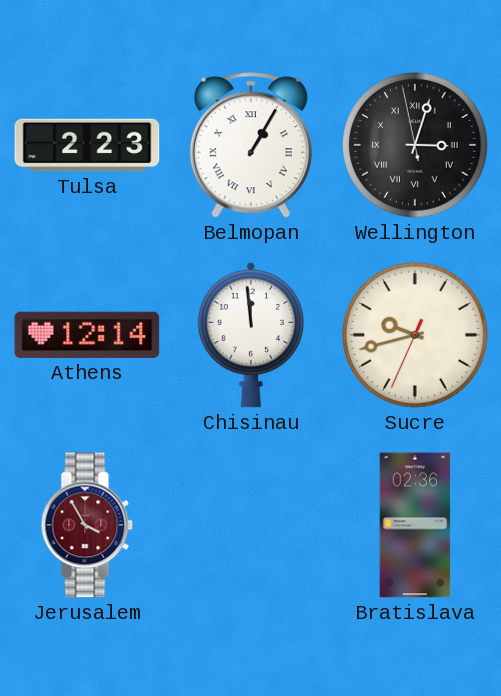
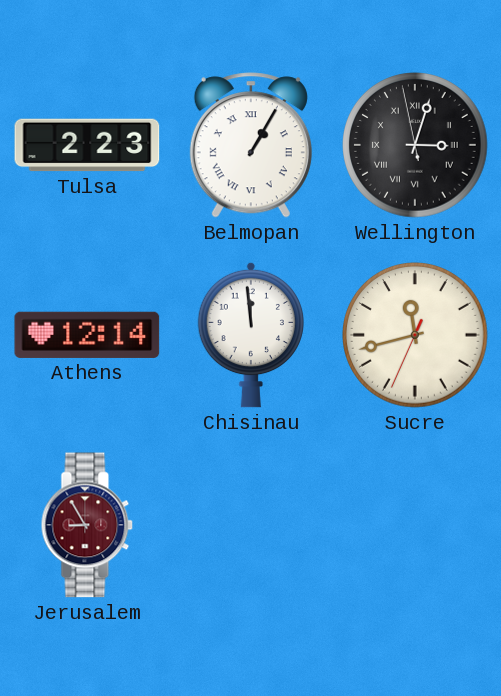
Sucre: 9:42 -> 11:42
Jerusalem: 3:55 -> 8:55
Bratislava: 02:36 -> none
